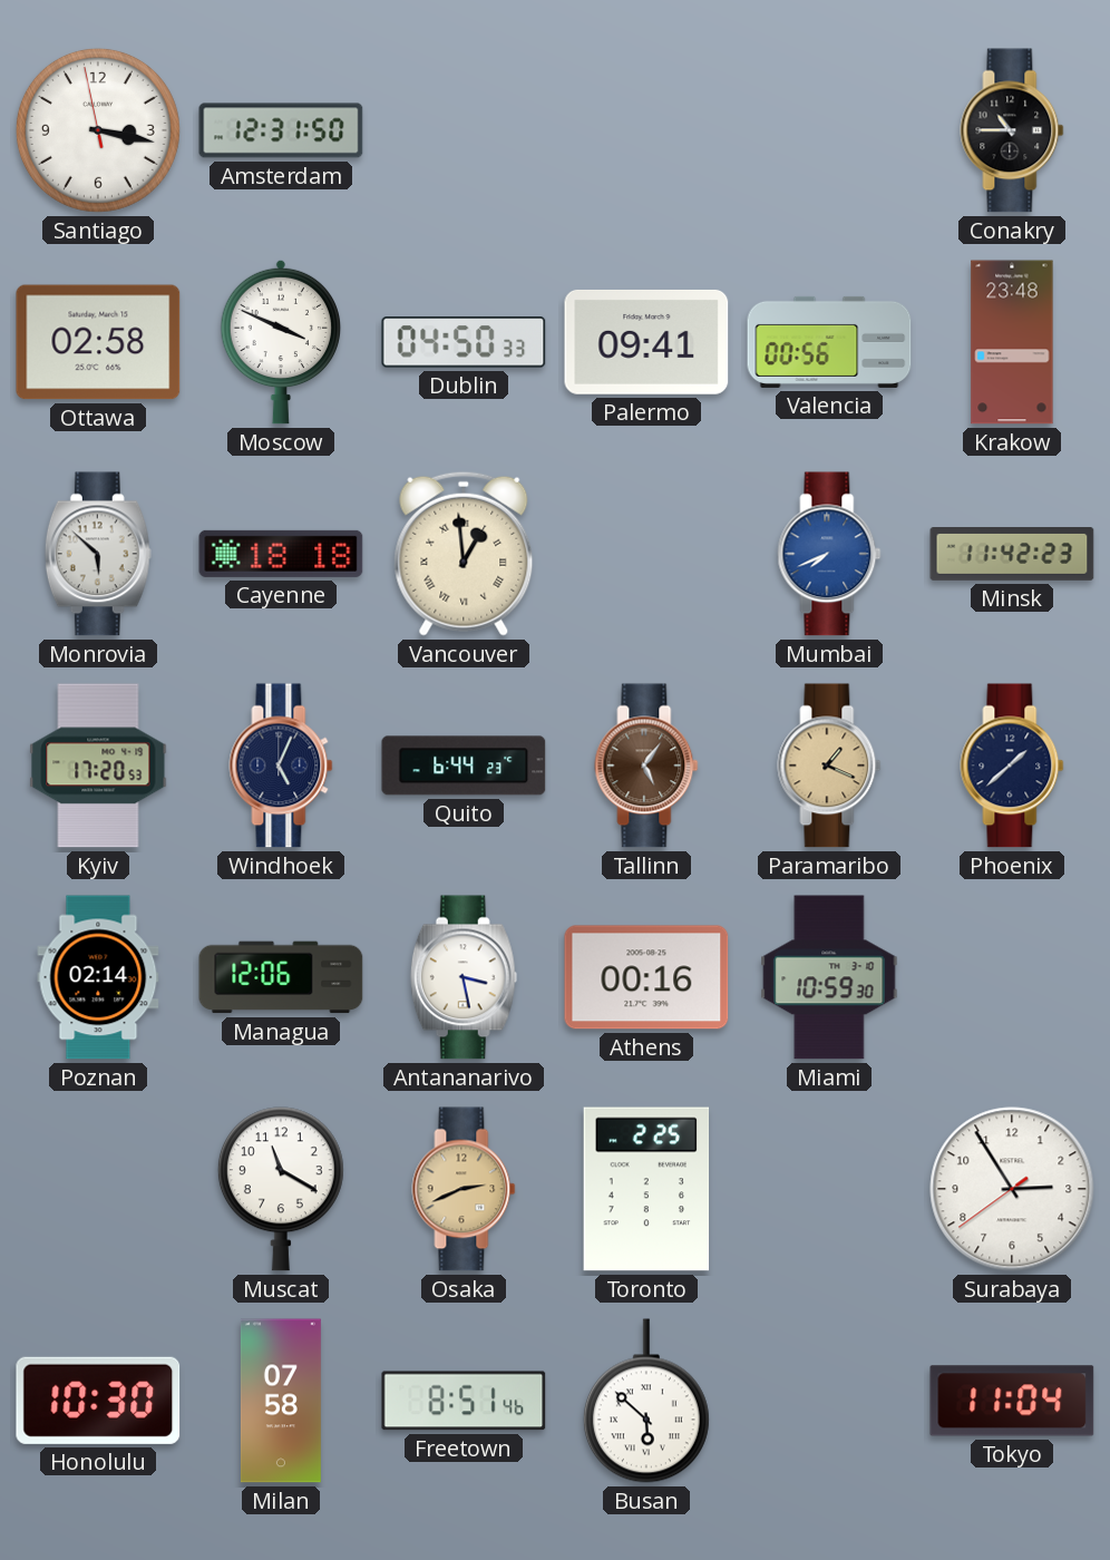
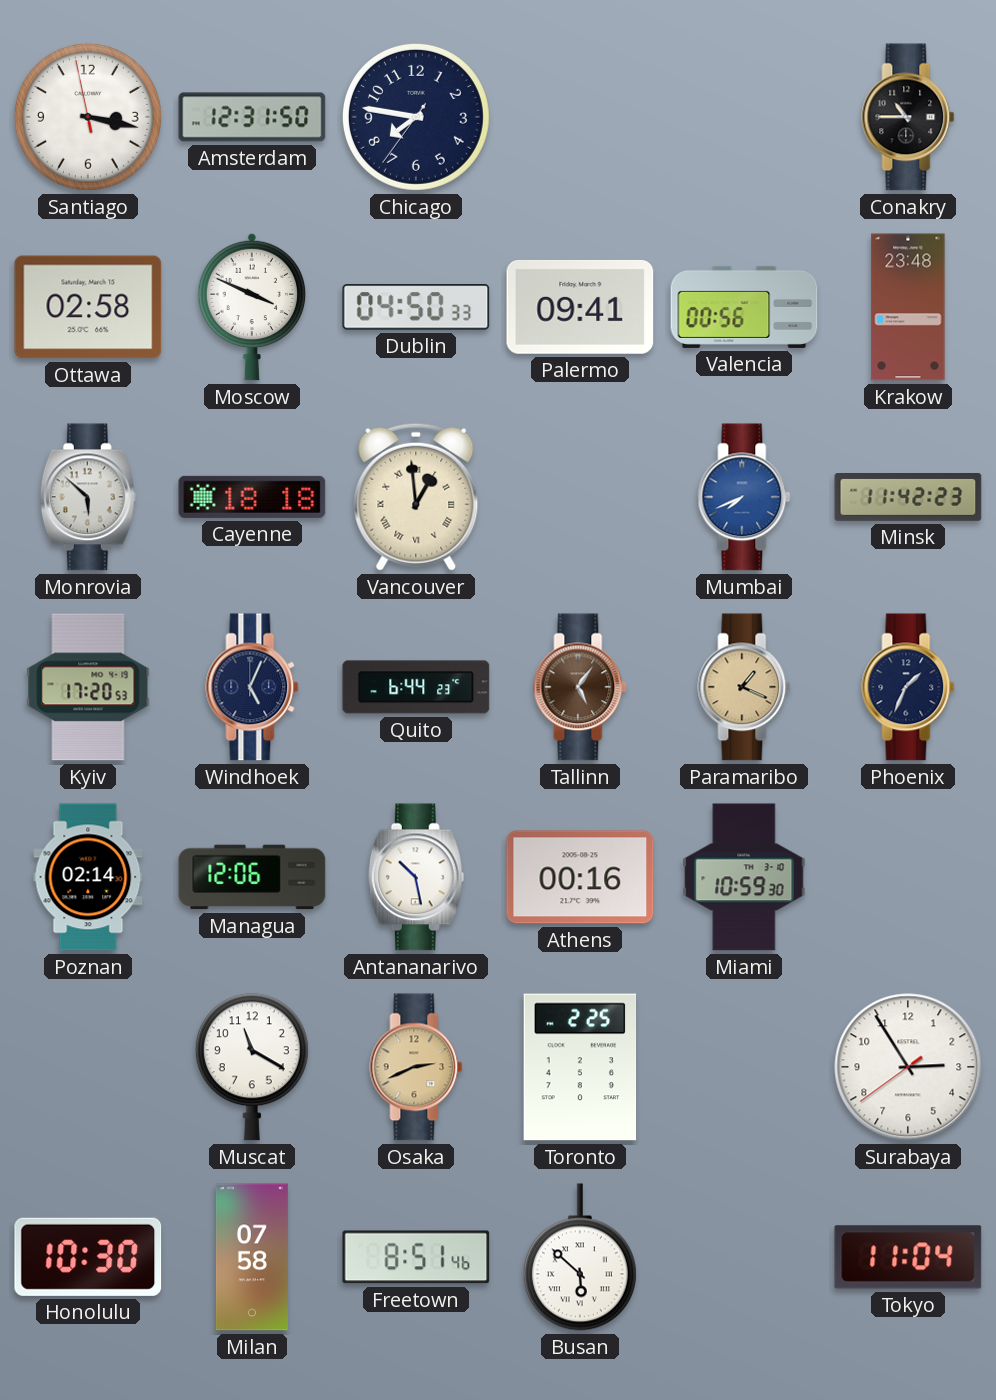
Chicago: none -> 7:46
Phoenix: 1:38 -> 1:34
Antananarivo: 3:28 -> 10:28
